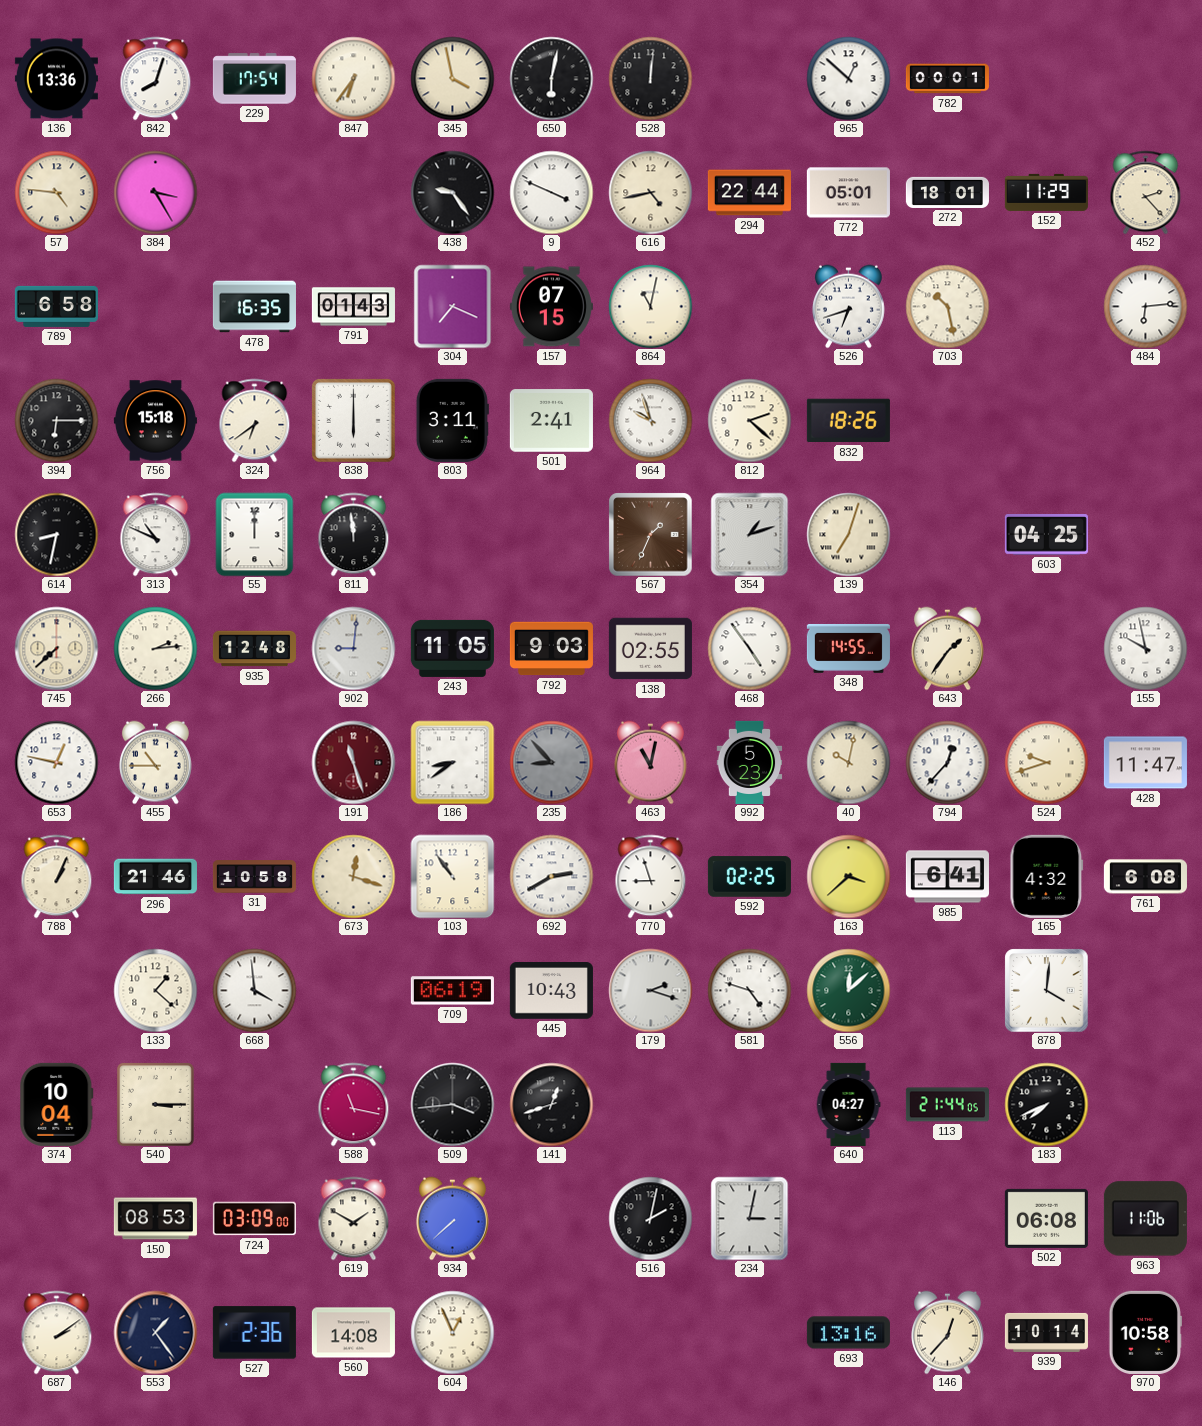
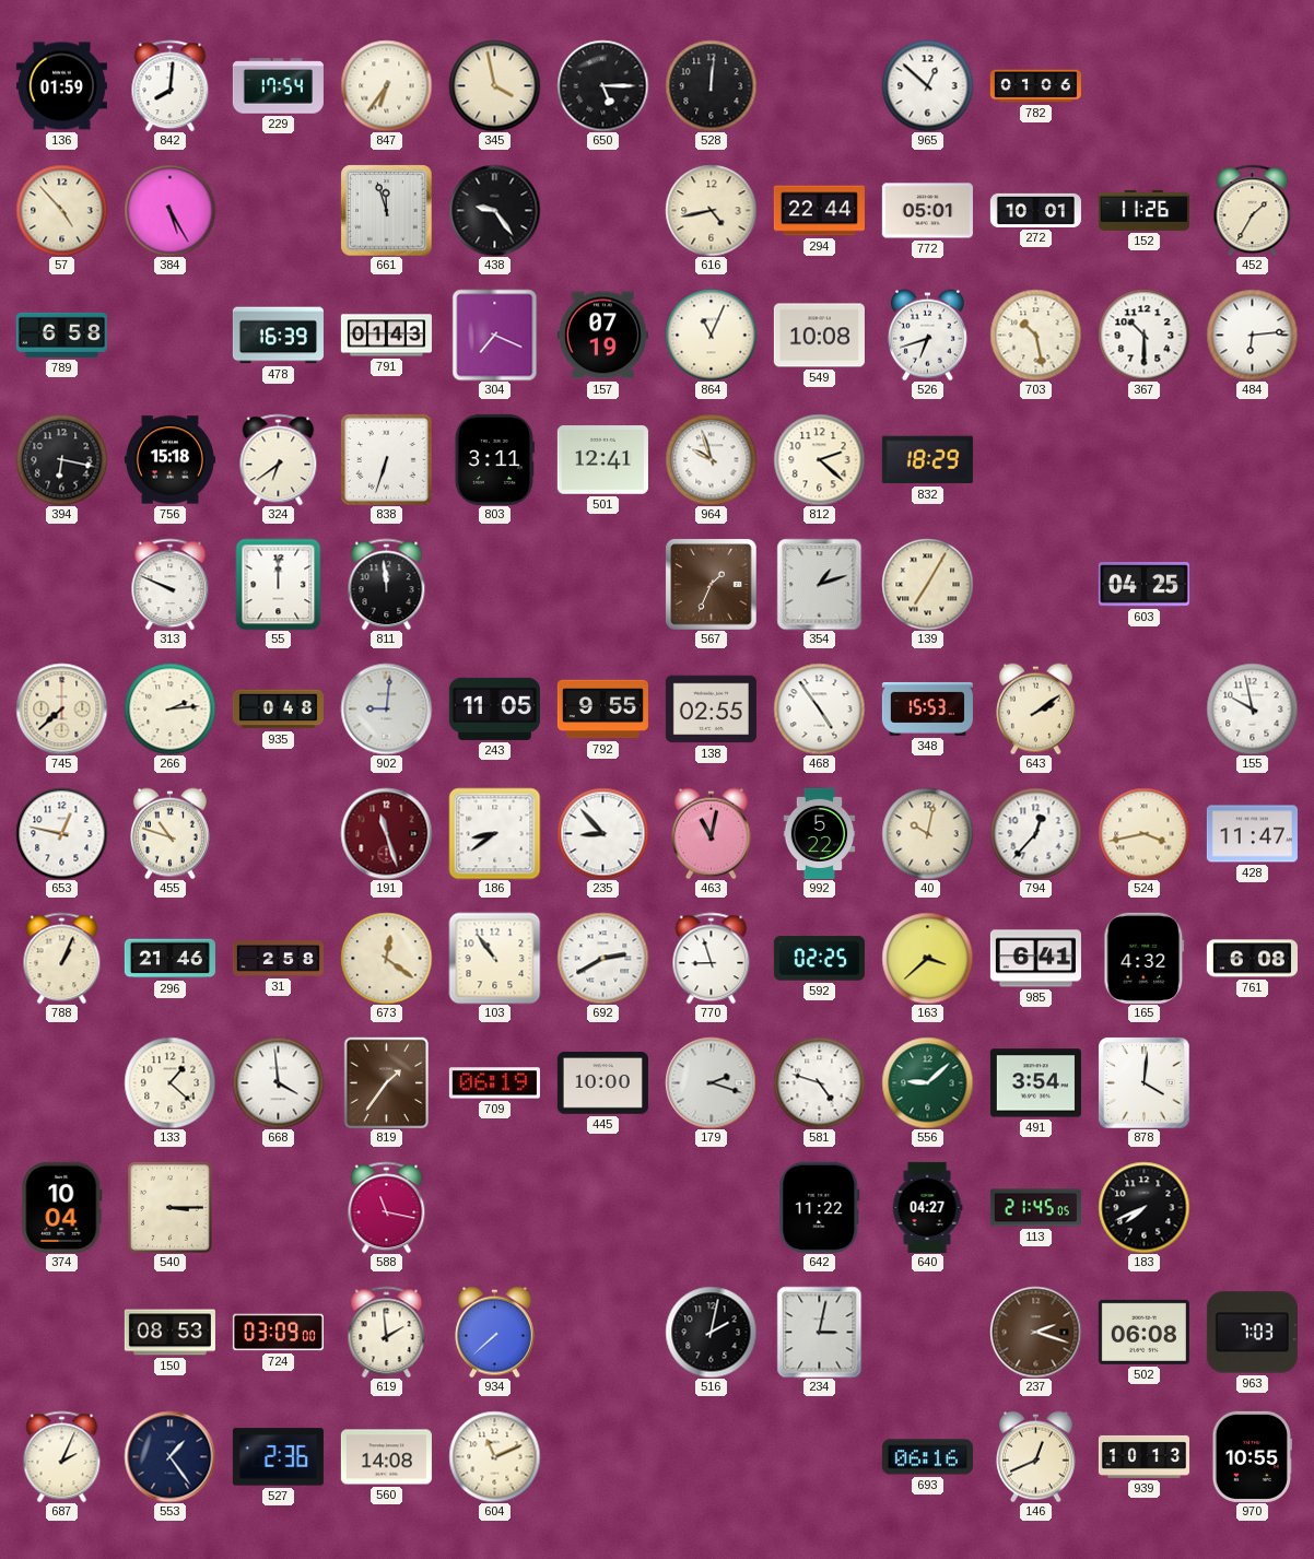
136: 13:36 -> 01:59
842: 8:03 -> 8:01
650: 6:02 -> 5:15
782: 00:01 -> 01:06
57: 4:46 -> 4:53
384: 3:25 -> 5:25
661: none -> 11:57
9: 3:49 -> none
272: 18:01 -> 10:01
152: 11:29 -> 11:26
452: 2:23 -> 1:35
478: 16:35 -> 16:39
157: 07:15 -> 07:19
864: 11:02 -> 11:04
549: none -> 10:08
367: none -> 10:30
394: 6:15 -> 6:17
838: 6:00 -> 6:33
501: 2:41 -> 12:41
832: 18:26 -> 18:29
614: 8:32 -> none
313: 10:49 -> 9:49
139: 7:03 -> 7:05
935: 12:48 -> 0:48
792: 9:03 -> 9:55
348: 14:55 -> 15:53
643: 1:36 -> 2:09
455: 10:45 -> 10:48
235 dial: grey -> white
992: 5:23 -> 5:22
524: 9:42 -> 3:43
31: 10:58 -> 2:58
673: 12:18 -> 12:21
819: none -> 1:36
445: 10:43 -> 10:00
556: 12:08 -> 9:08
491: none -> 3:54
509: 3:44 -> none
141: 12:42 -> none
642: none -> 11:22
113: 21:44 -> 21:45
619: 1:50 -> 1:59
237: none -> 2:18
963: 11:06 -> 7:03
687: 2:09 -> 2:04
604: 12:56 -> 11:11
693: 13:16 -> 06:16
146: 12:37 -> 12:41
939: 10:14 -> 10:13
970: 10:58 -> 10:55
